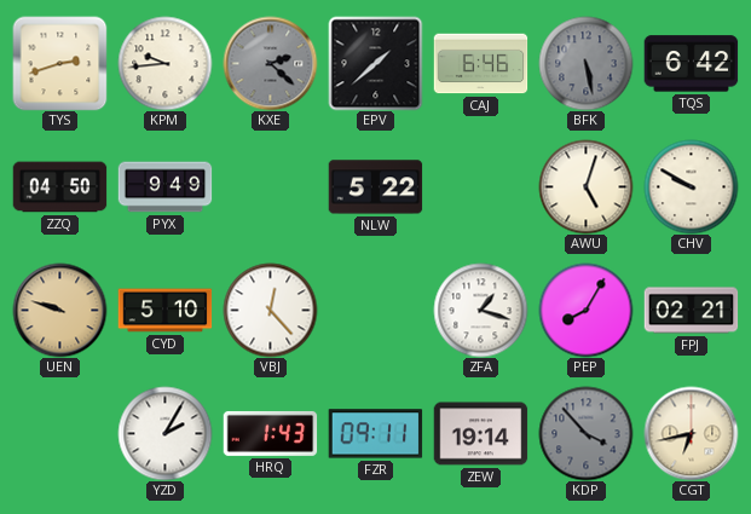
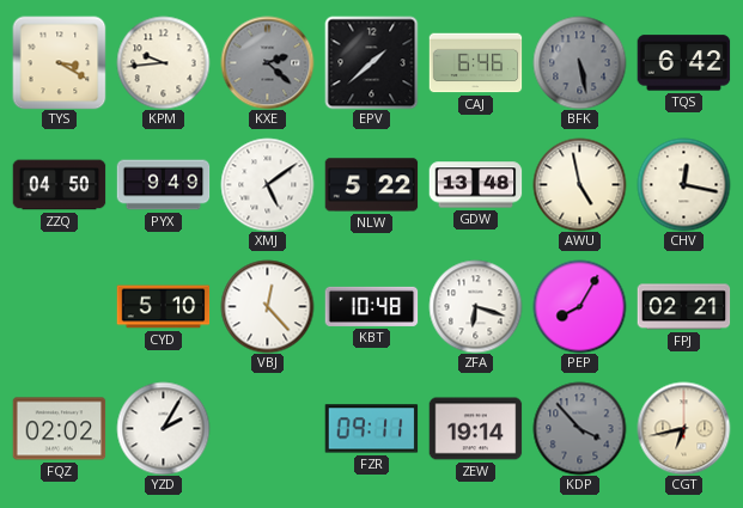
TYS: 2:42 -> 3:20
XMJ: none -> 5:09
GDW: none -> 13:48
AWU: 5:03 -> 4:58
CHV: 9:50 -> 12:17
UEN: 9:48 -> none
KBT: none -> 10:48
ZFA: 1:18 -> 6:18
FQZ: none -> 02:02
HRQ: 1:43 -> none
